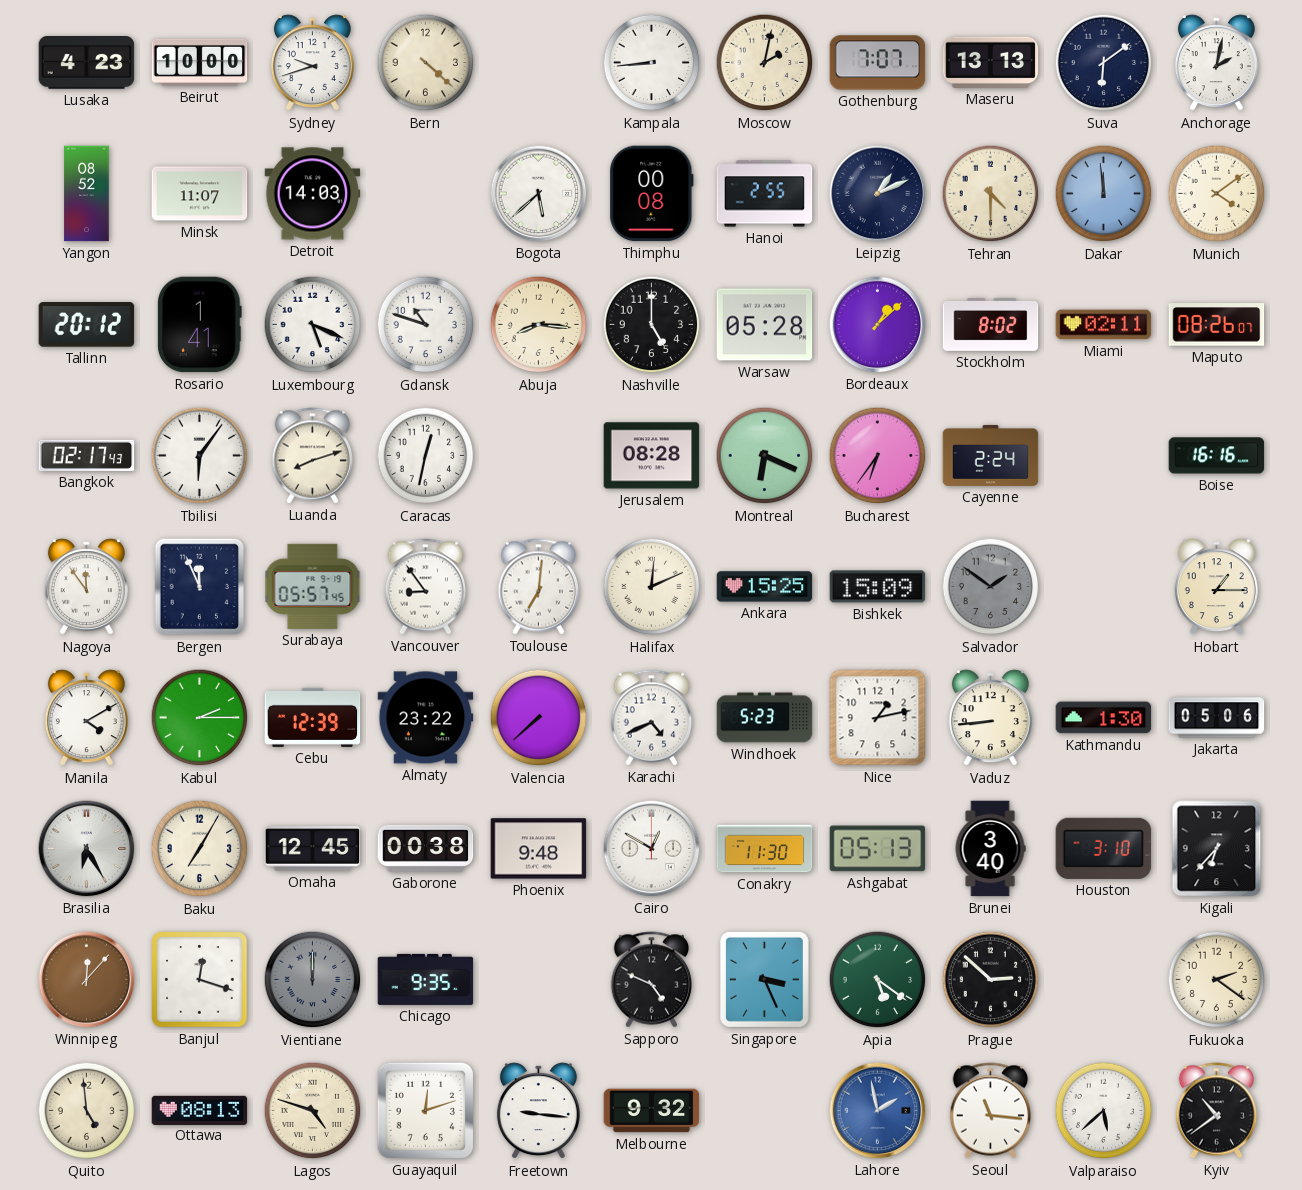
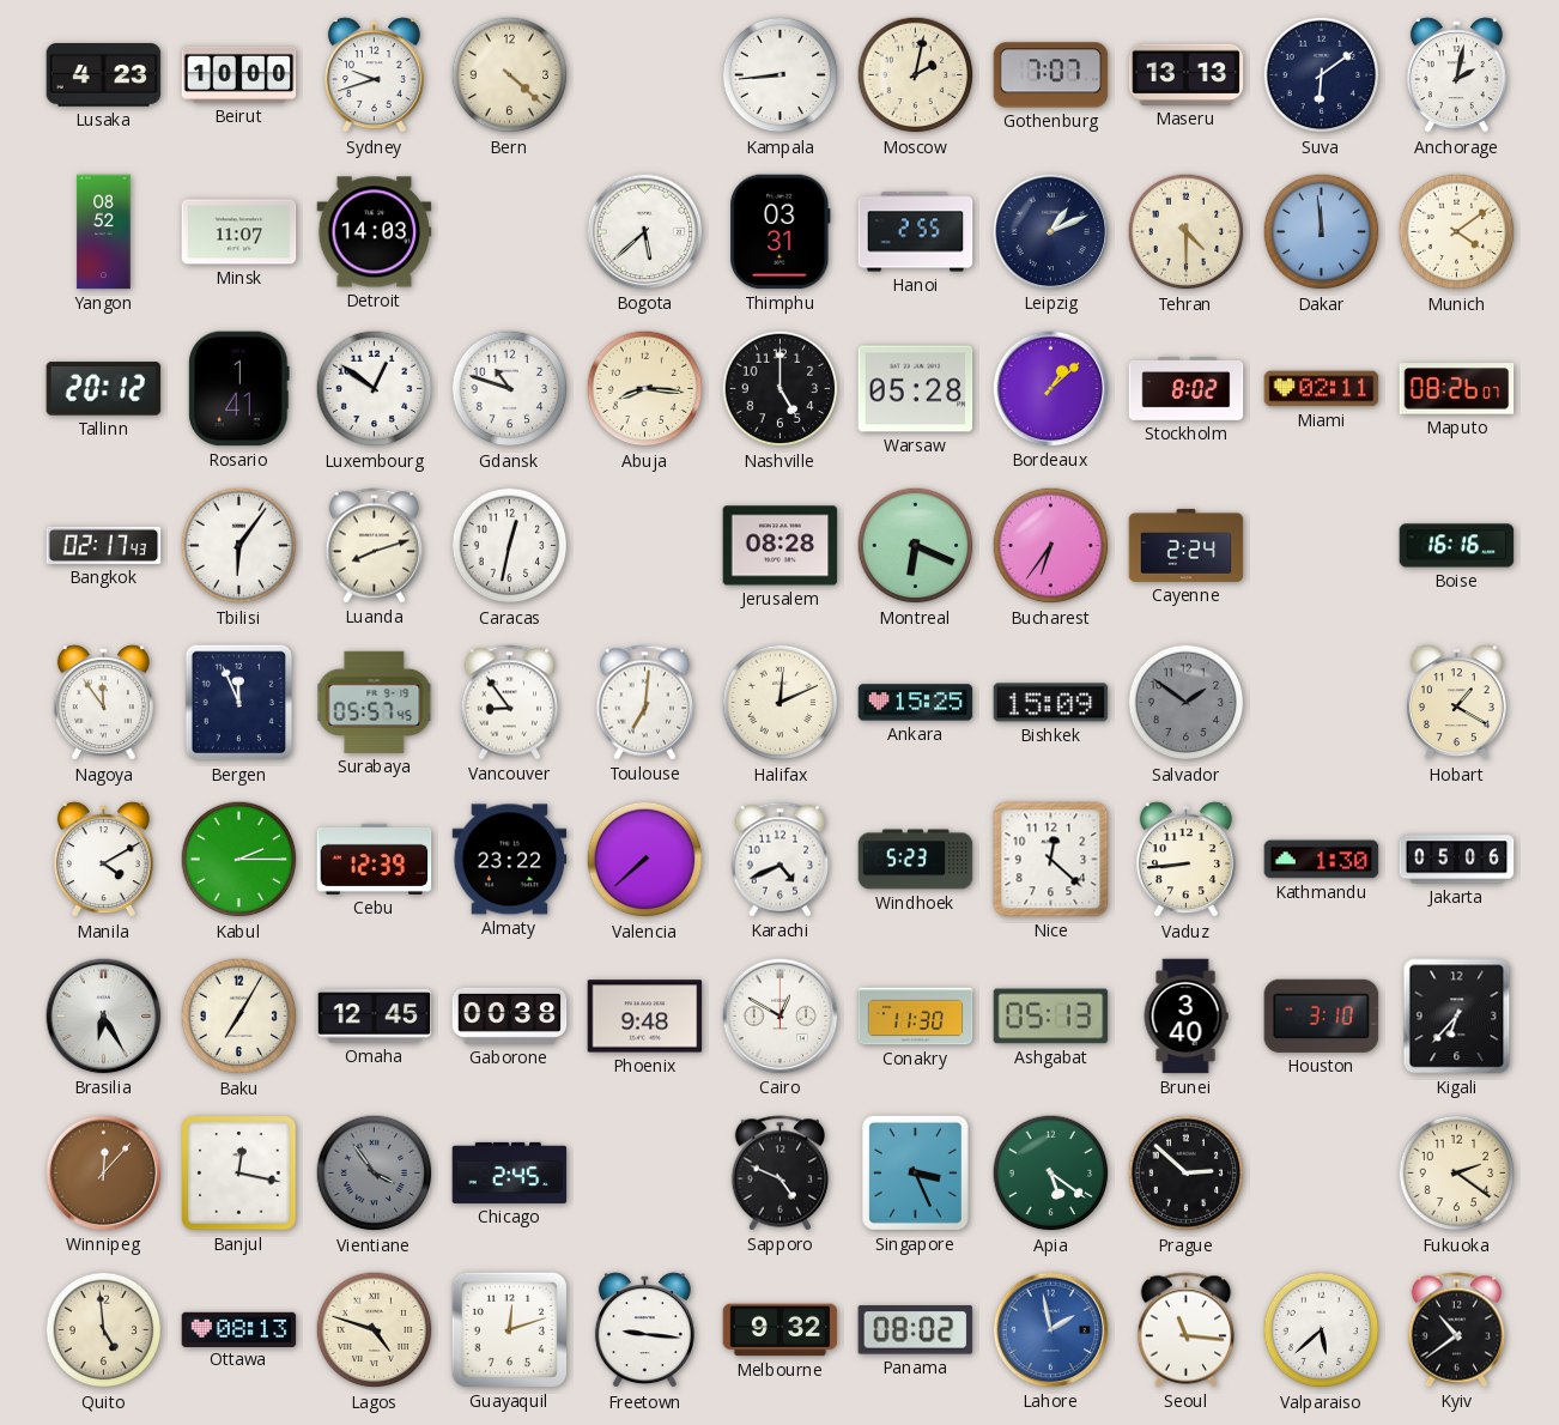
Thimphu: 00:08 -> 03:31
Luxembourg: 5:19 -> 12:51
Hobart: 1:15 -> 1:20
Nice: 1:13 -> 12:22
Banjul: 12:18 -> 12:17
Vientiane: 12:00 -> 3:54
Chicago: 9:35 -> 2:45
Panama: none -> 08:02
